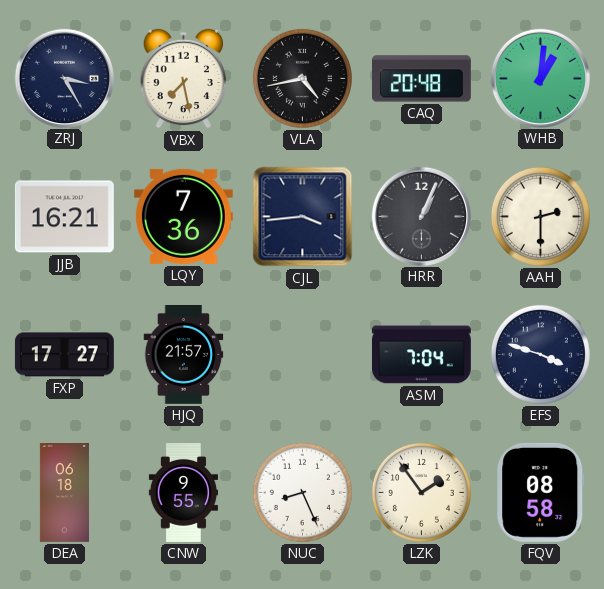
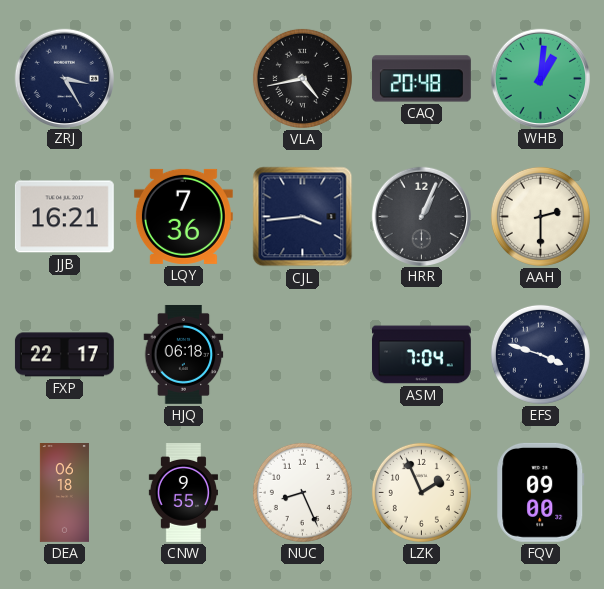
VBX: 7:28 -> none
FXP: 17:27 -> 22:17
HJQ: 21:57 -> 06:18
LZK: 1:54 -> 1:56
FQV: 08:58 -> 09:00
